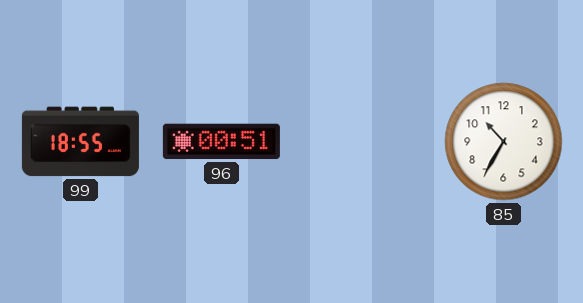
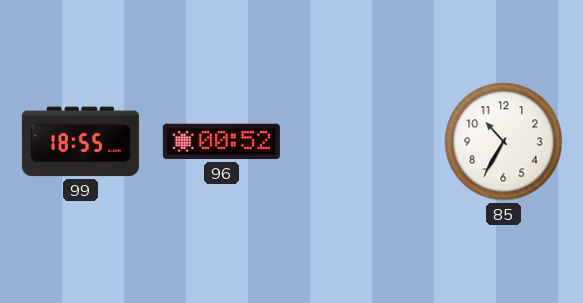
96: 00:51 -> 00:52
